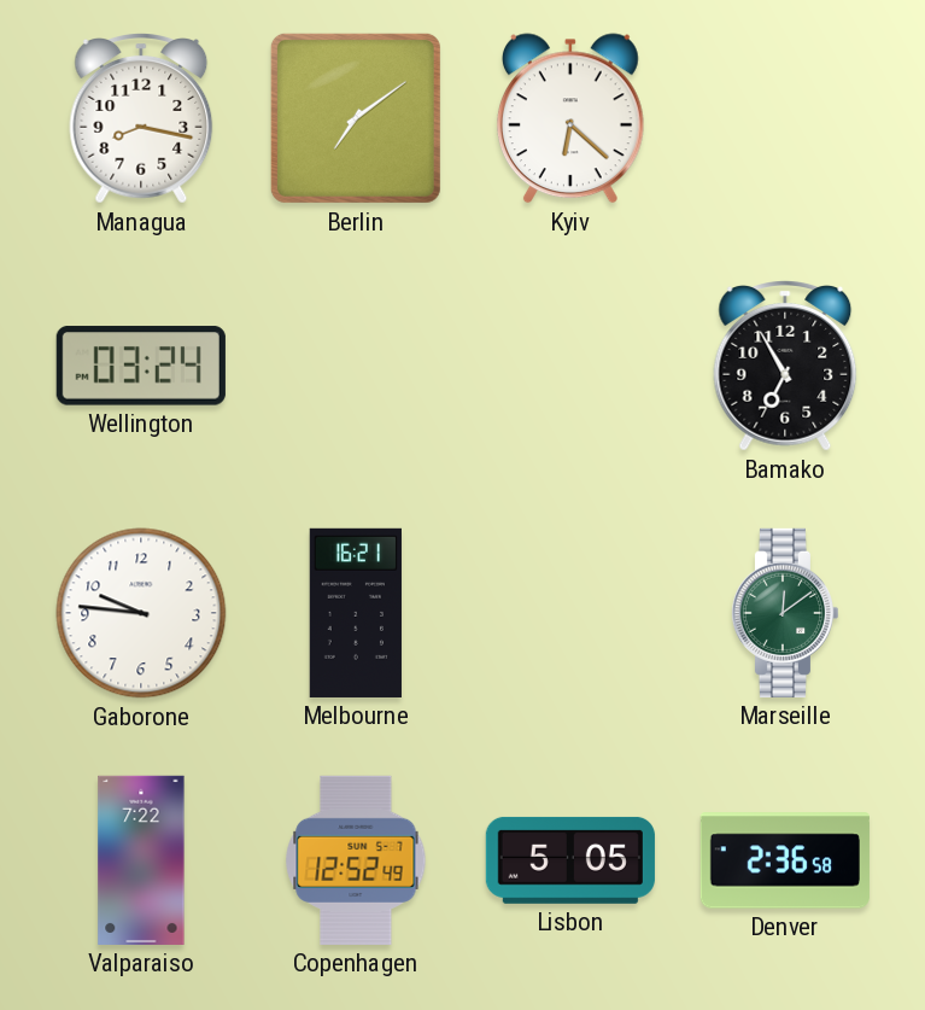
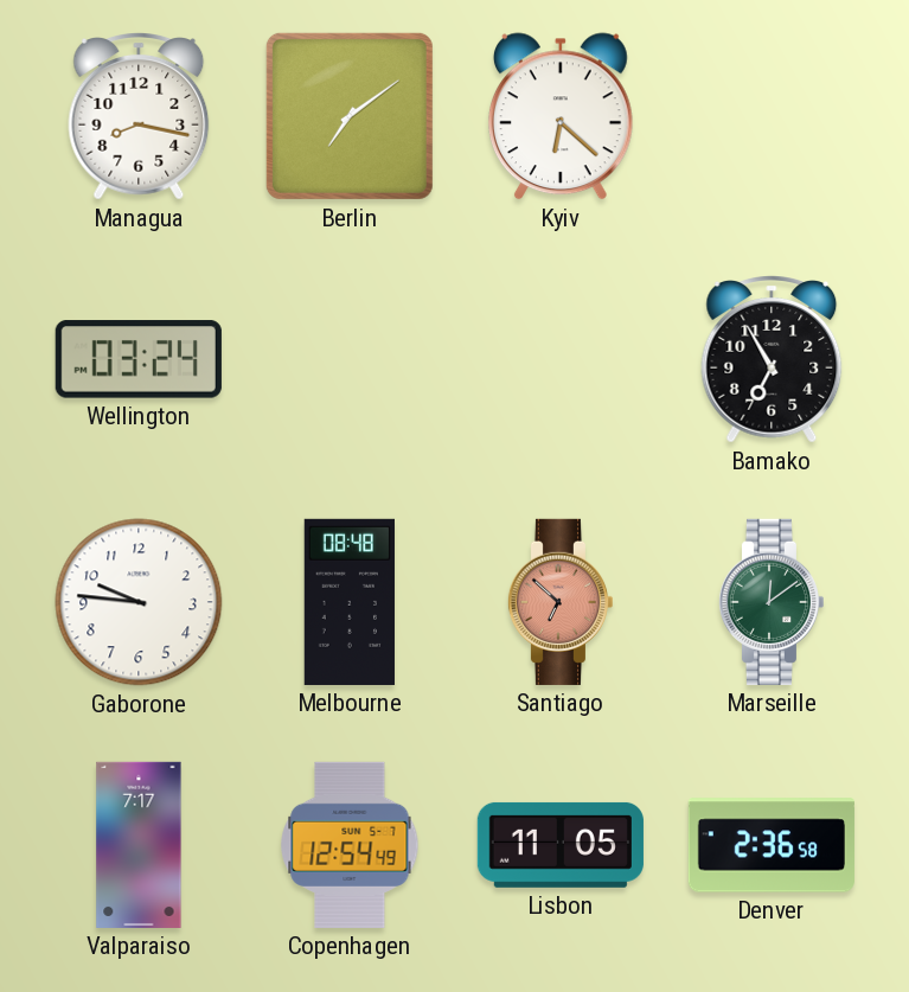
Melbourne: 16:21 -> 08:48
Santiago: none -> 6:52
Valparaiso: 7:22 -> 7:17
Copenhagen: 12:52 -> 12:54
Lisbon: 5:05 -> 11:05
